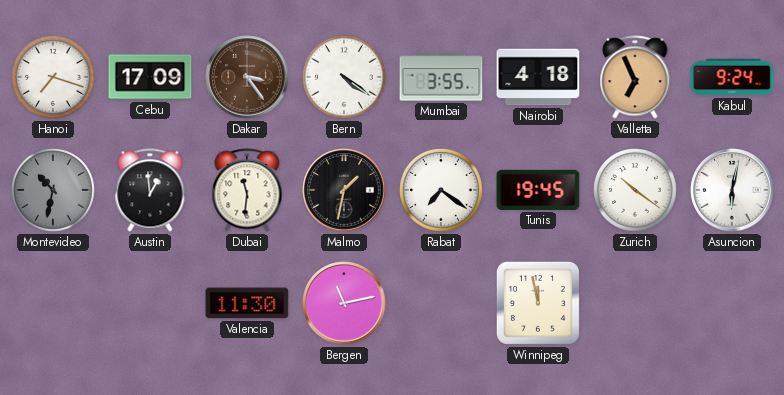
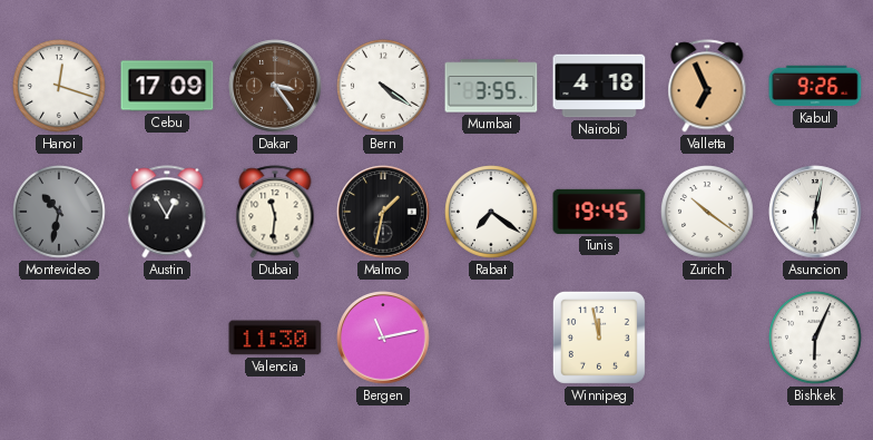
Hanoi: 7:18 -> 12:18
Kabul: 9:24 -> 9:26
Austin: 12:59 -> 12:55
Bishkek: none -> 6:04
